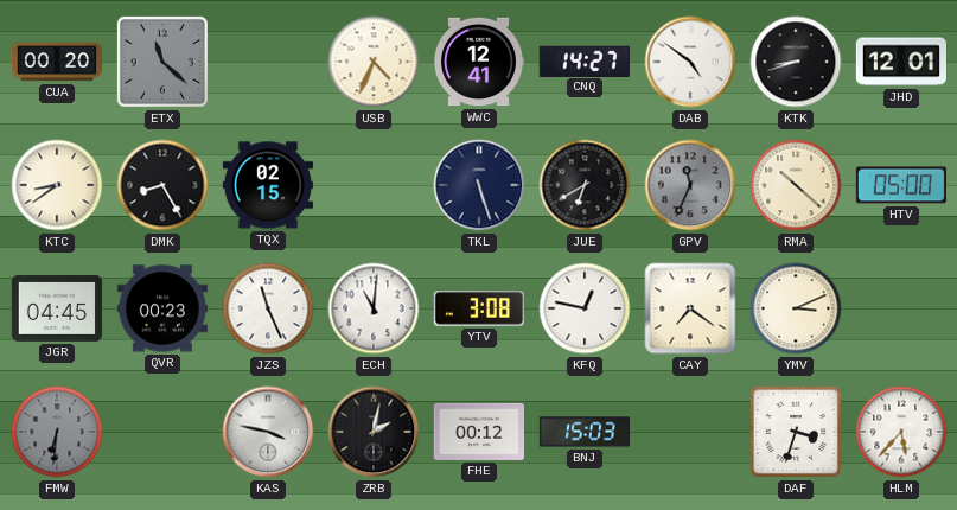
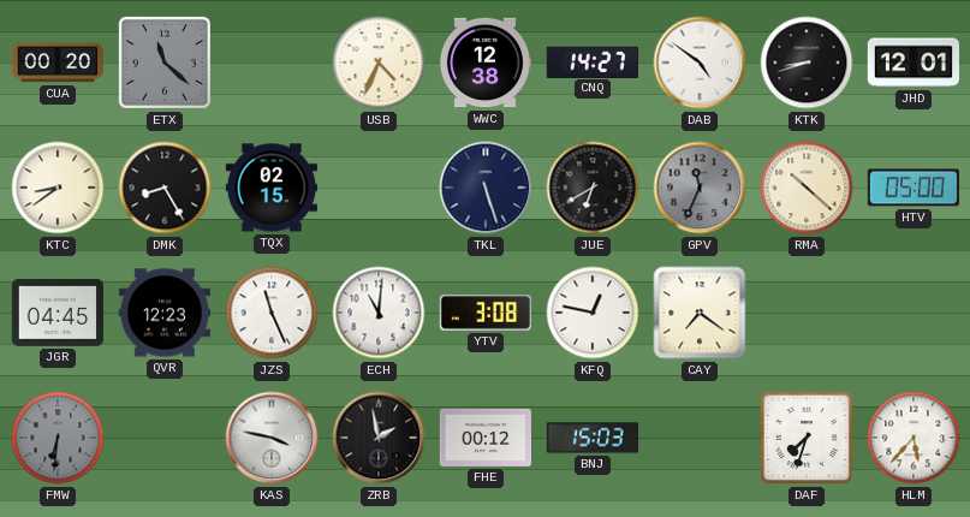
WWC: 12:41 -> 12:38
QVR: 00:23 -> 12:23
YMV: 3:11 -> none
ZRB: 2:02 -> 1:58
DAF: 3:33 -> 7:33
